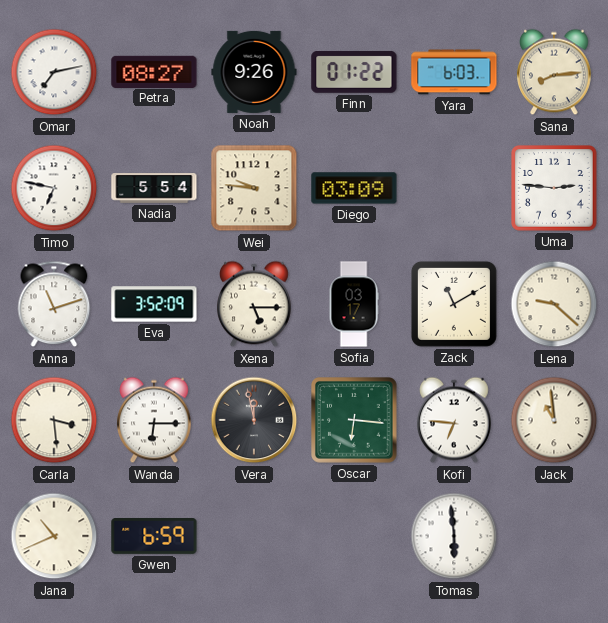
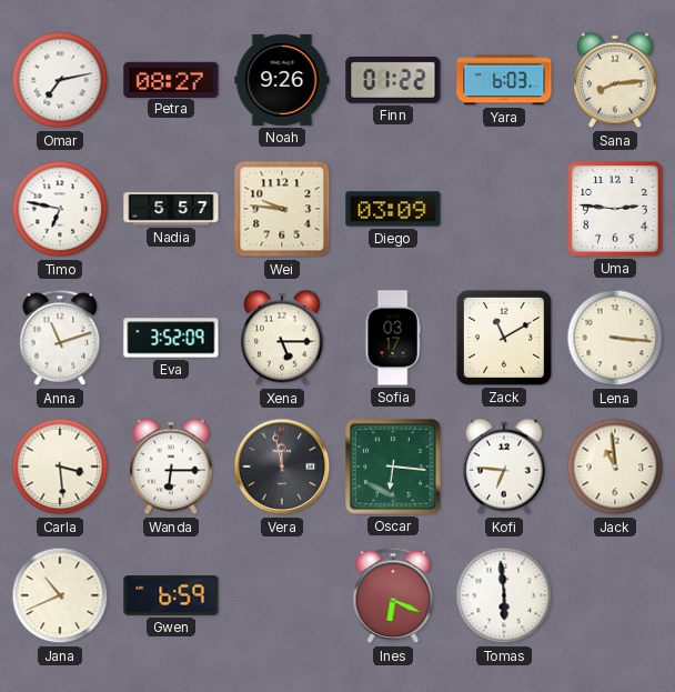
Nadia: 5:54 -> 5:57
Lena: 9:22 -> 3:16
Ines: none -> 6:19
